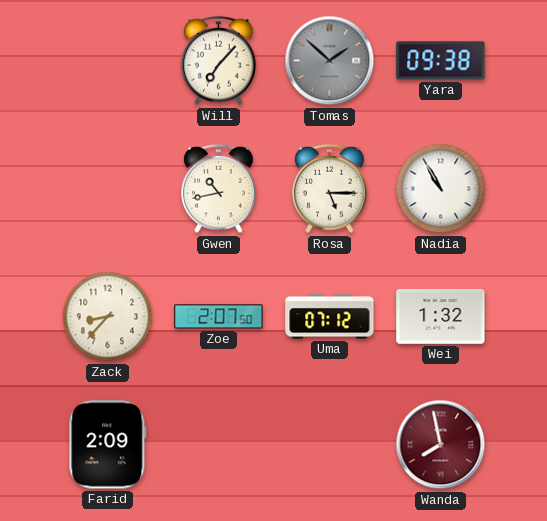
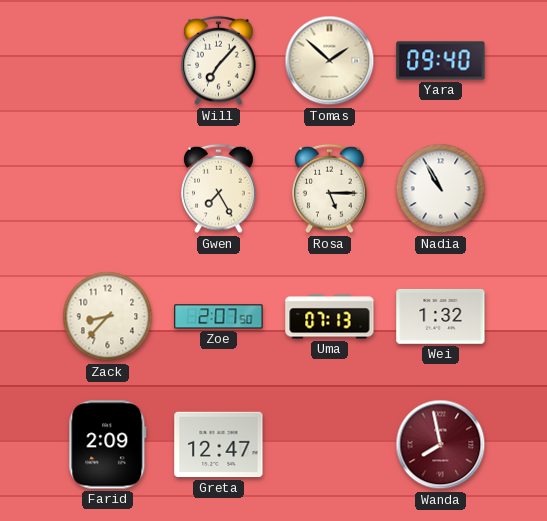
Tomas dial: grey -> cream
Yara: 09:38 -> 09:40
Gwen: 10:43 -> 7:25
Uma: 07:12 -> 07:13
Greta: none -> 12:47
